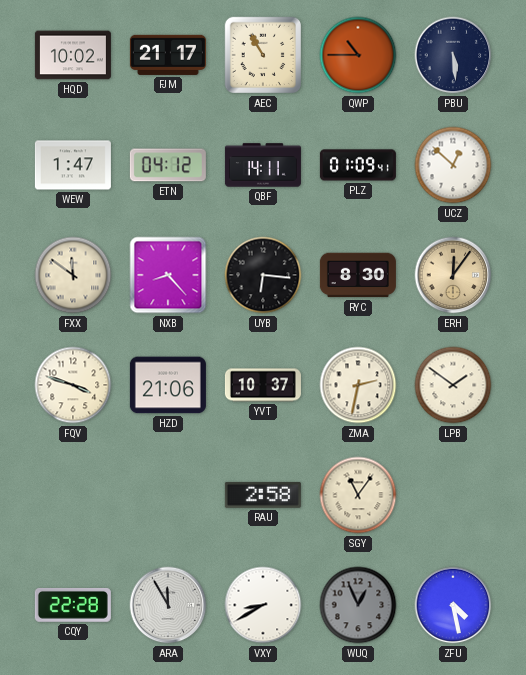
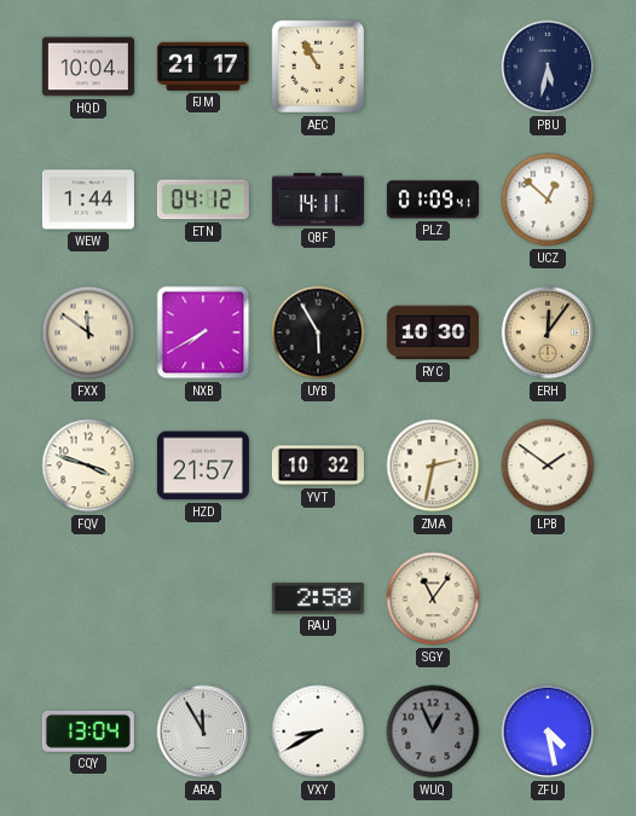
HQD: 10:02 -> 10:04
QWP: 10:45 -> none
PBU: 5:29 -> 5:32
WEW: 1:47 -> 1:44
NXB: 8:23 -> 7:40
UYB: 6:16 -> 5:55
RYC: 8:30 -> 10:30
HZD: 21:06 -> 21:57
YVT: 10:37 -> 10:32
CQY: 22:28 -> 13:04
